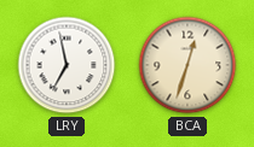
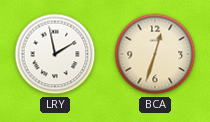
LRY: 6:58 -> 1:58
